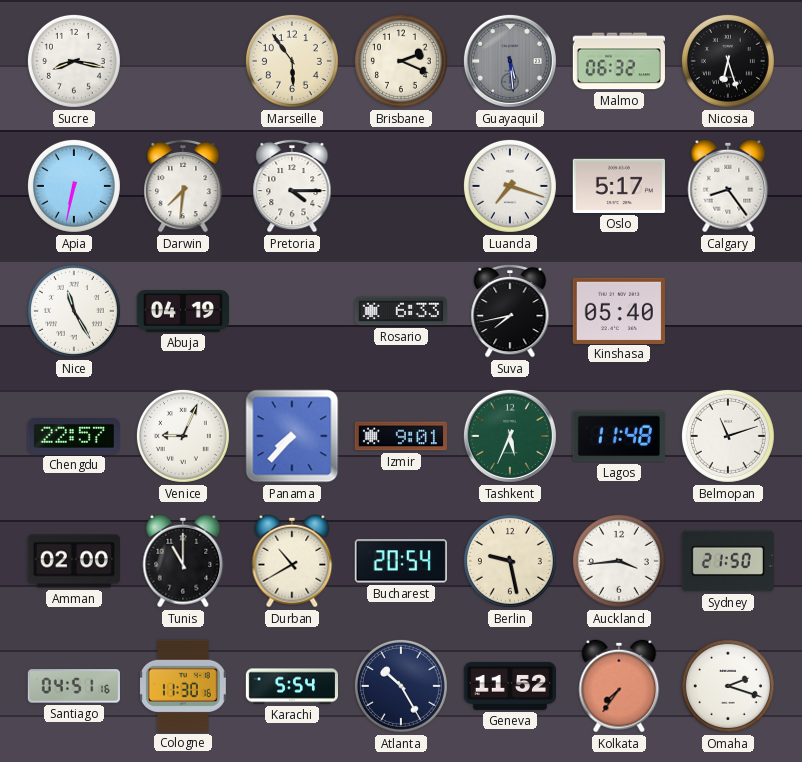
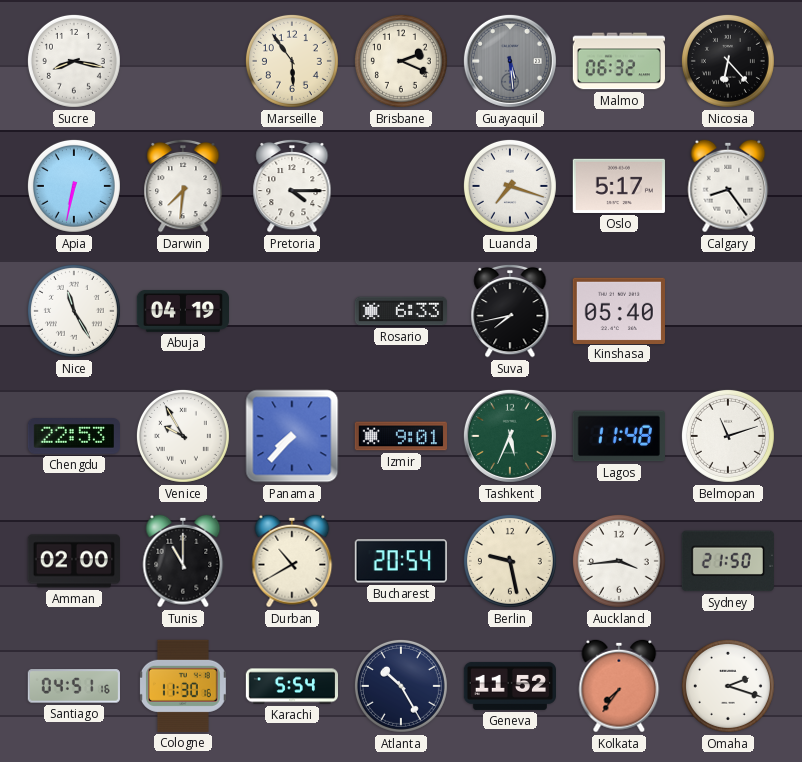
Nicosia: 6:27 -> 6:23
Chengdu: 22:57 -> 22:53
Venice: 9:04 -> 9:55
